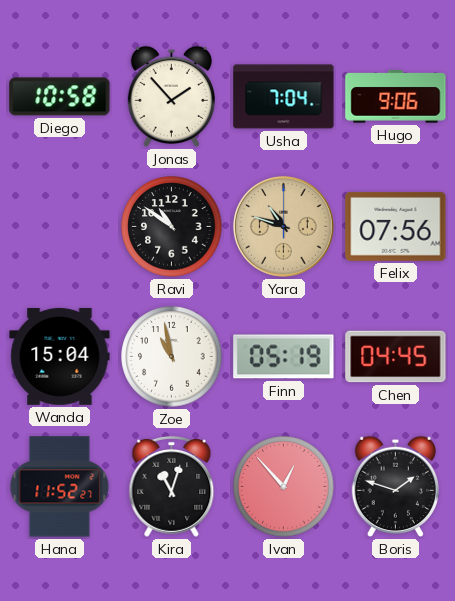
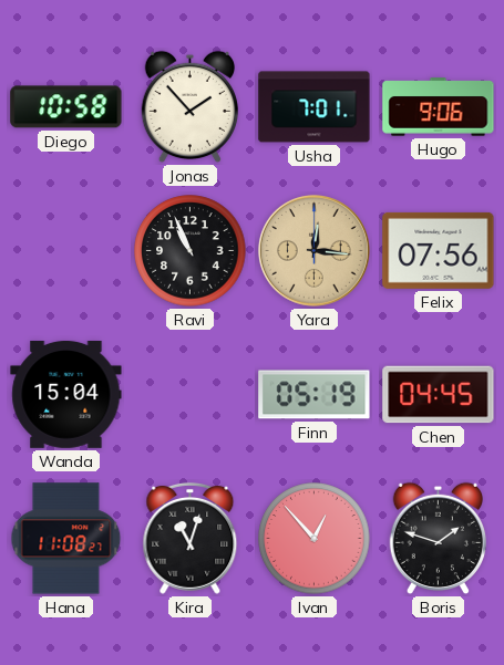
Usha: 7:04 -> 7:01
Ravi: 10:51 -> 10:56
Yara: 10:48 -> 12:16
Zoe: 10:58 -> none
Hana: 11:52 -> 11:08
